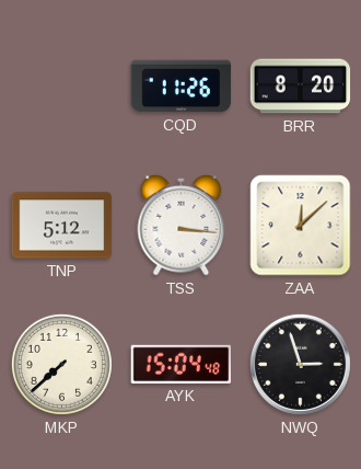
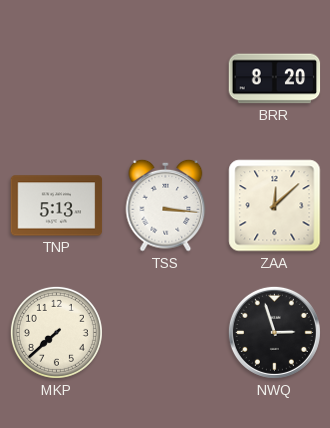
CQD: 11:26 -> none
TNP: 5:12 -> 5:13
AYK: 15:04 -> none
